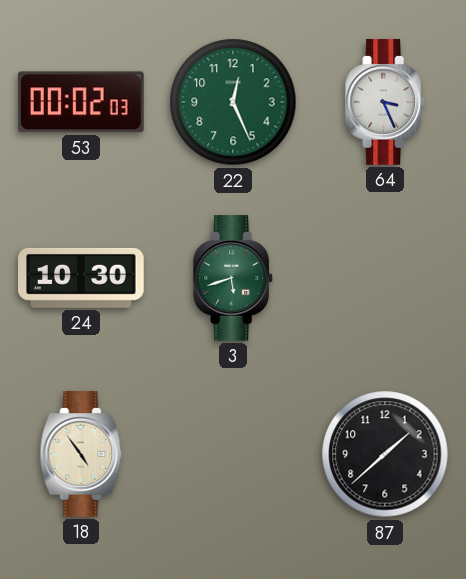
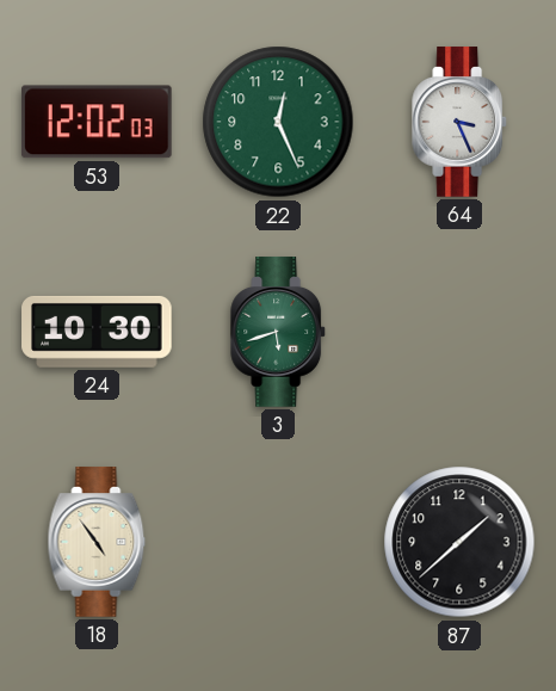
53: 00:02 -> 12:02
